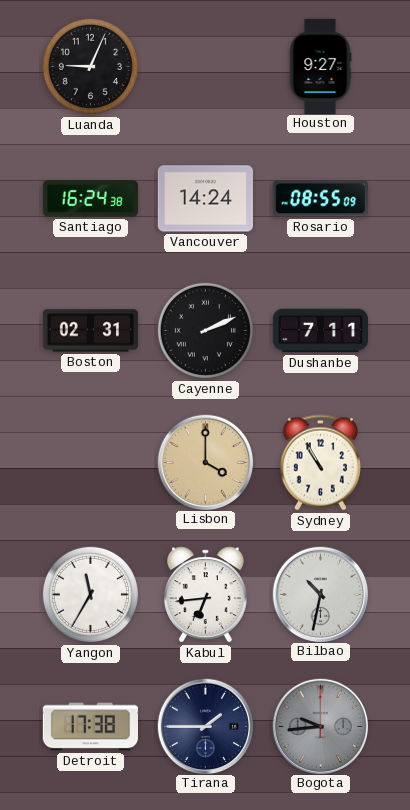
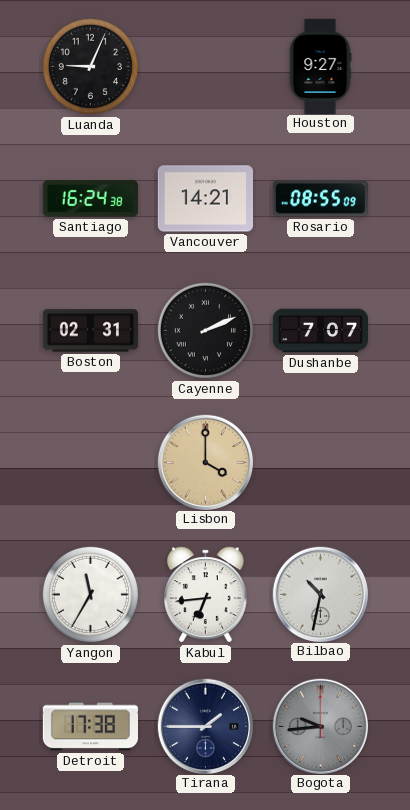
Vancouver: 14:24 -> 14:21
Dushanbe: 7:11 -> 7:07
Sydney: 10:55 -> none
